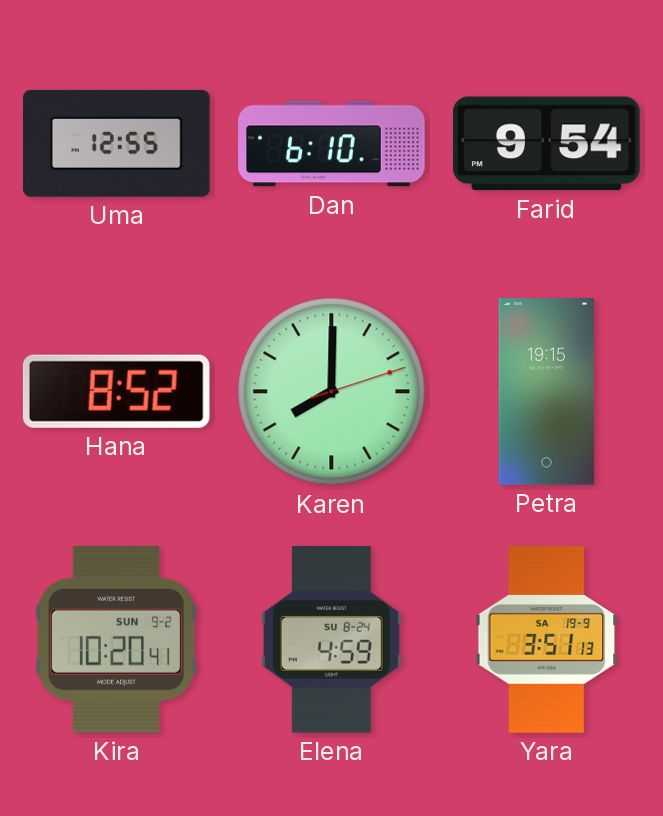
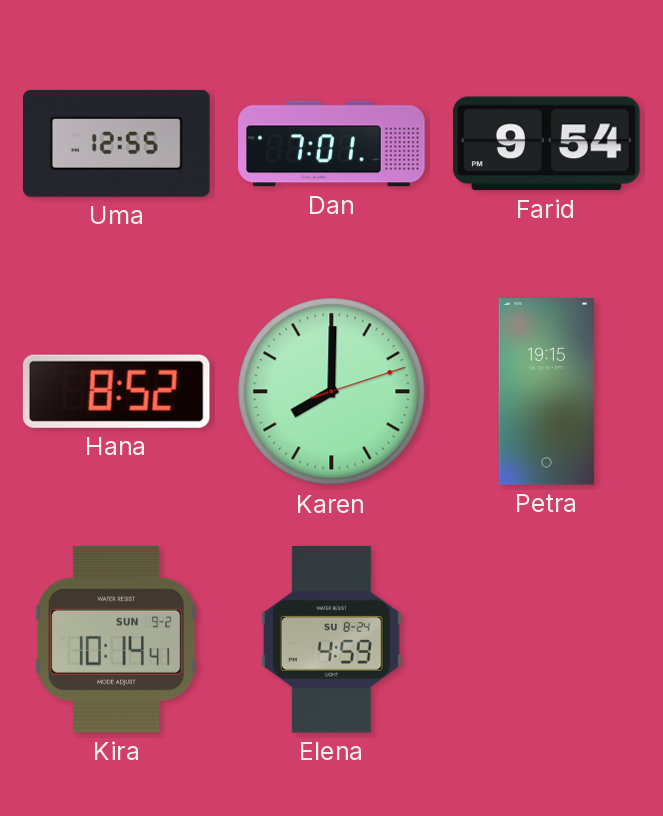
Dan: 6:10 -> 7:01
Kira: 10:20 -> 10:14
Yara: 3:51 -> none
